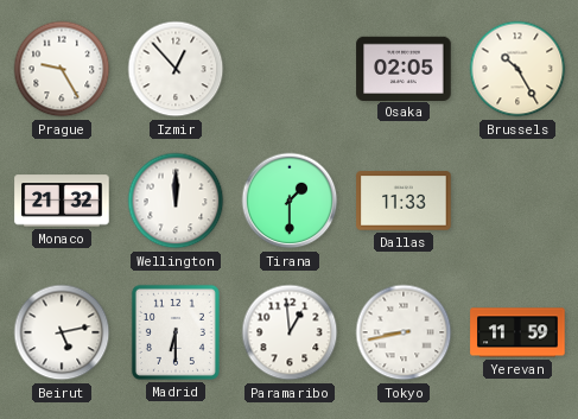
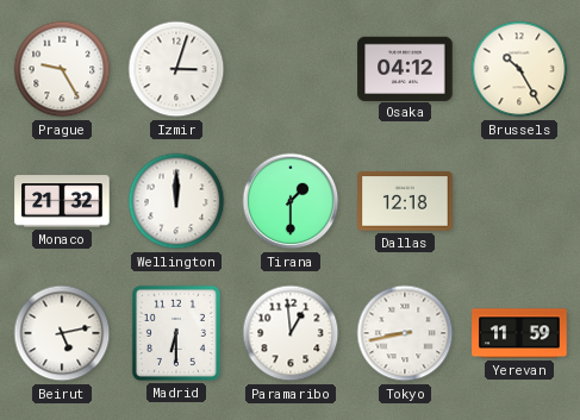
Izmir: 12:53 -> 3:03
Osaka: 02:05 -> 04:12
Dallas: 11:33 -> 12:18
